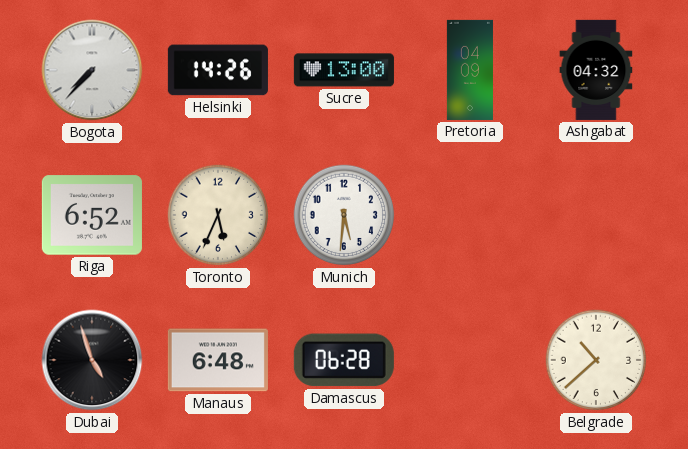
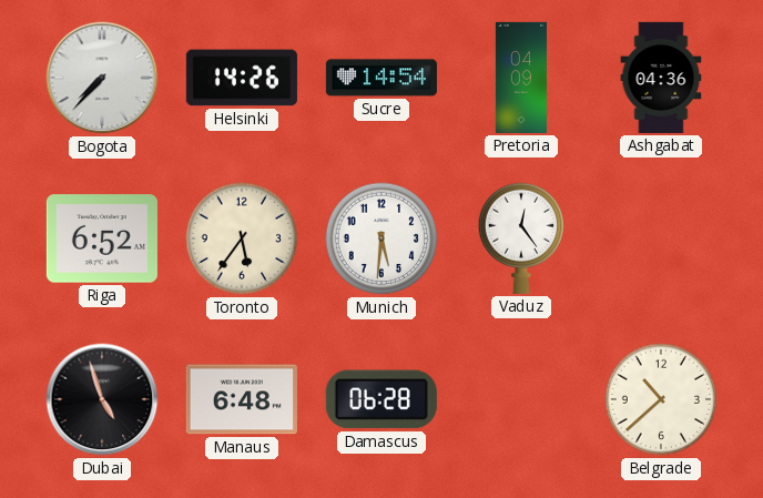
Sucre: 13:00 -> 14:54
Ashgabat: 04:32 -> 04:36
Toronto: 5:34 -> 5:36
Vaduz: none -> 12:24
